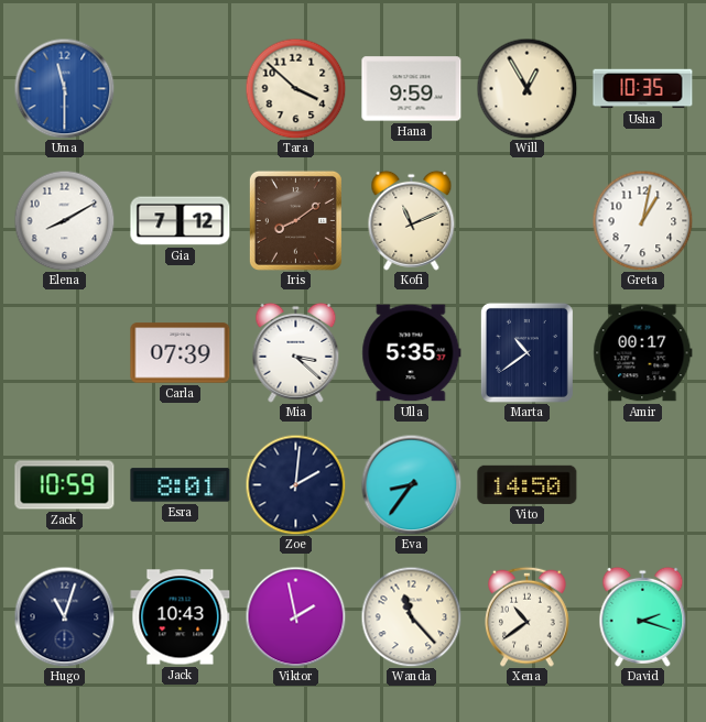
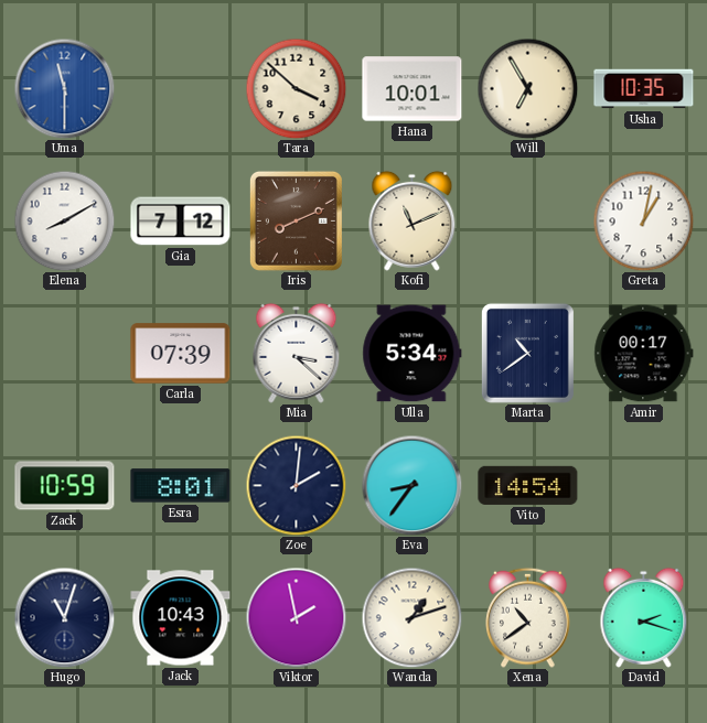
Hana: 9:59 -> 10:01
Will: 12:55 -> 6:55
Iris: 8:09 -> 8:11
Ulla: 5:35 -> 5:34
Vito: 14:50 -> 14:54
Wanda: 11:23 -> 1:12
